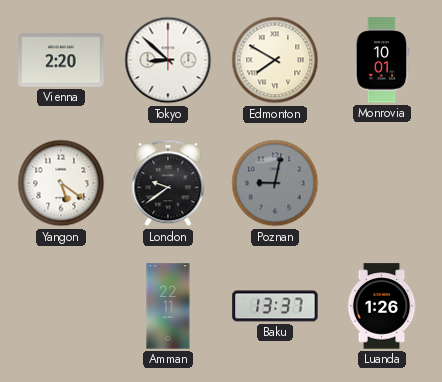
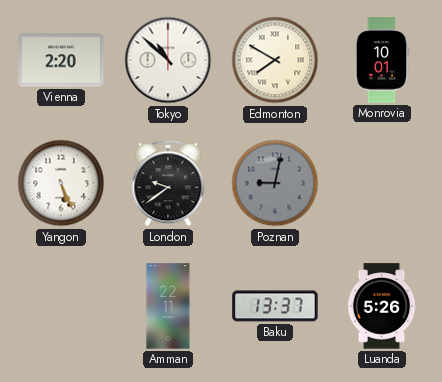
Tokyo: 8:52 -> 10:52
Yangon: 5:21 -> 5:26
Luanda: 1:26 -> 5:26
